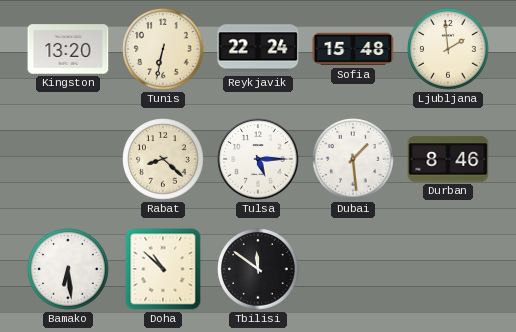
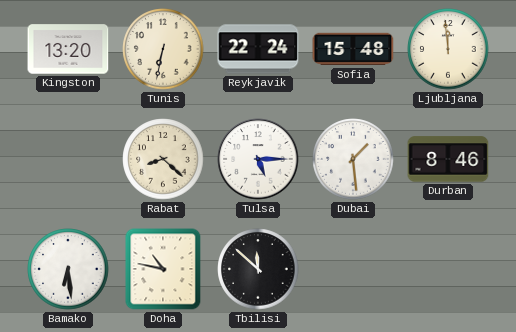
Ljubljana: 1:59 -> 11:59
Doha: 10:52 -> 10:47
Tbilisi: 11:51 -> 11:52
